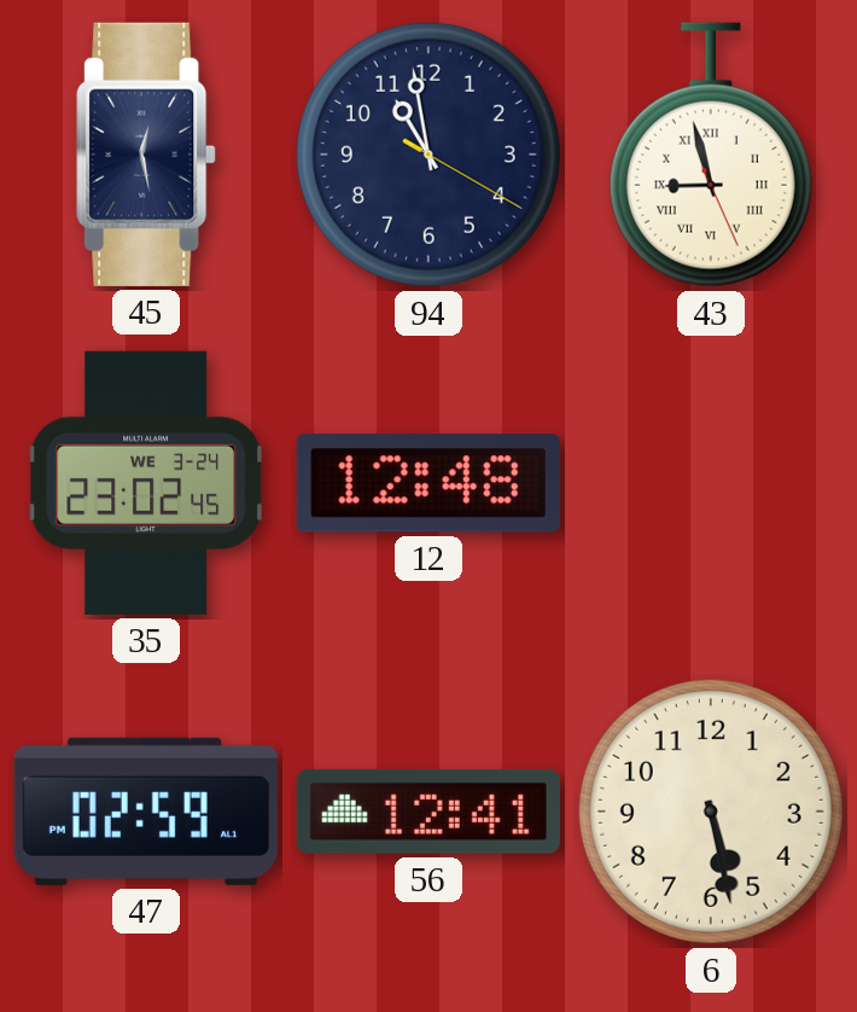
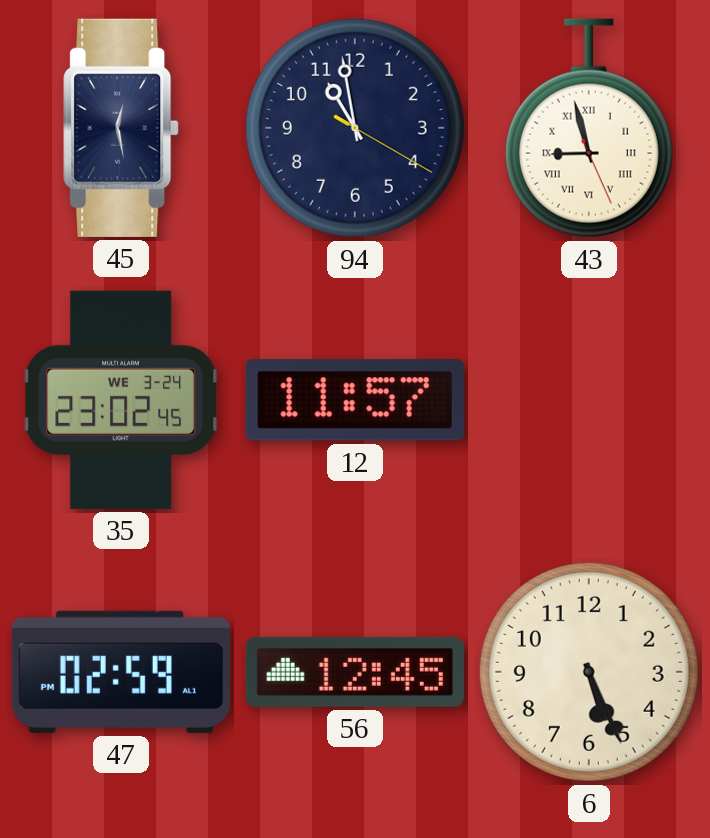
12: 12:48 -> 11:57
56: 12:41 -> 12:45
6: 5:28 -> 5:26
